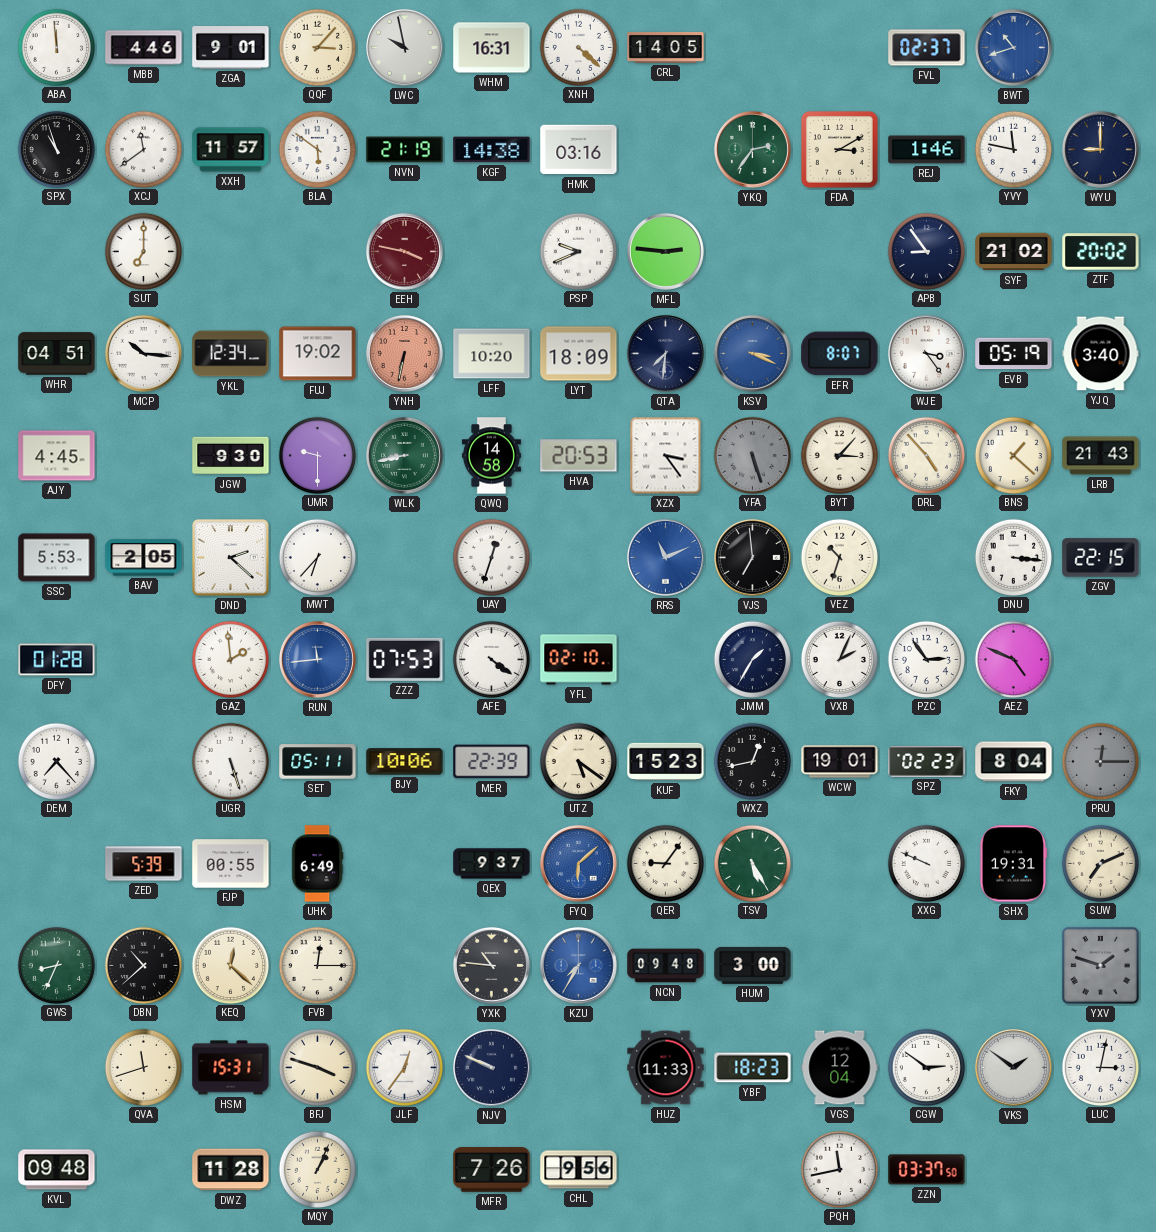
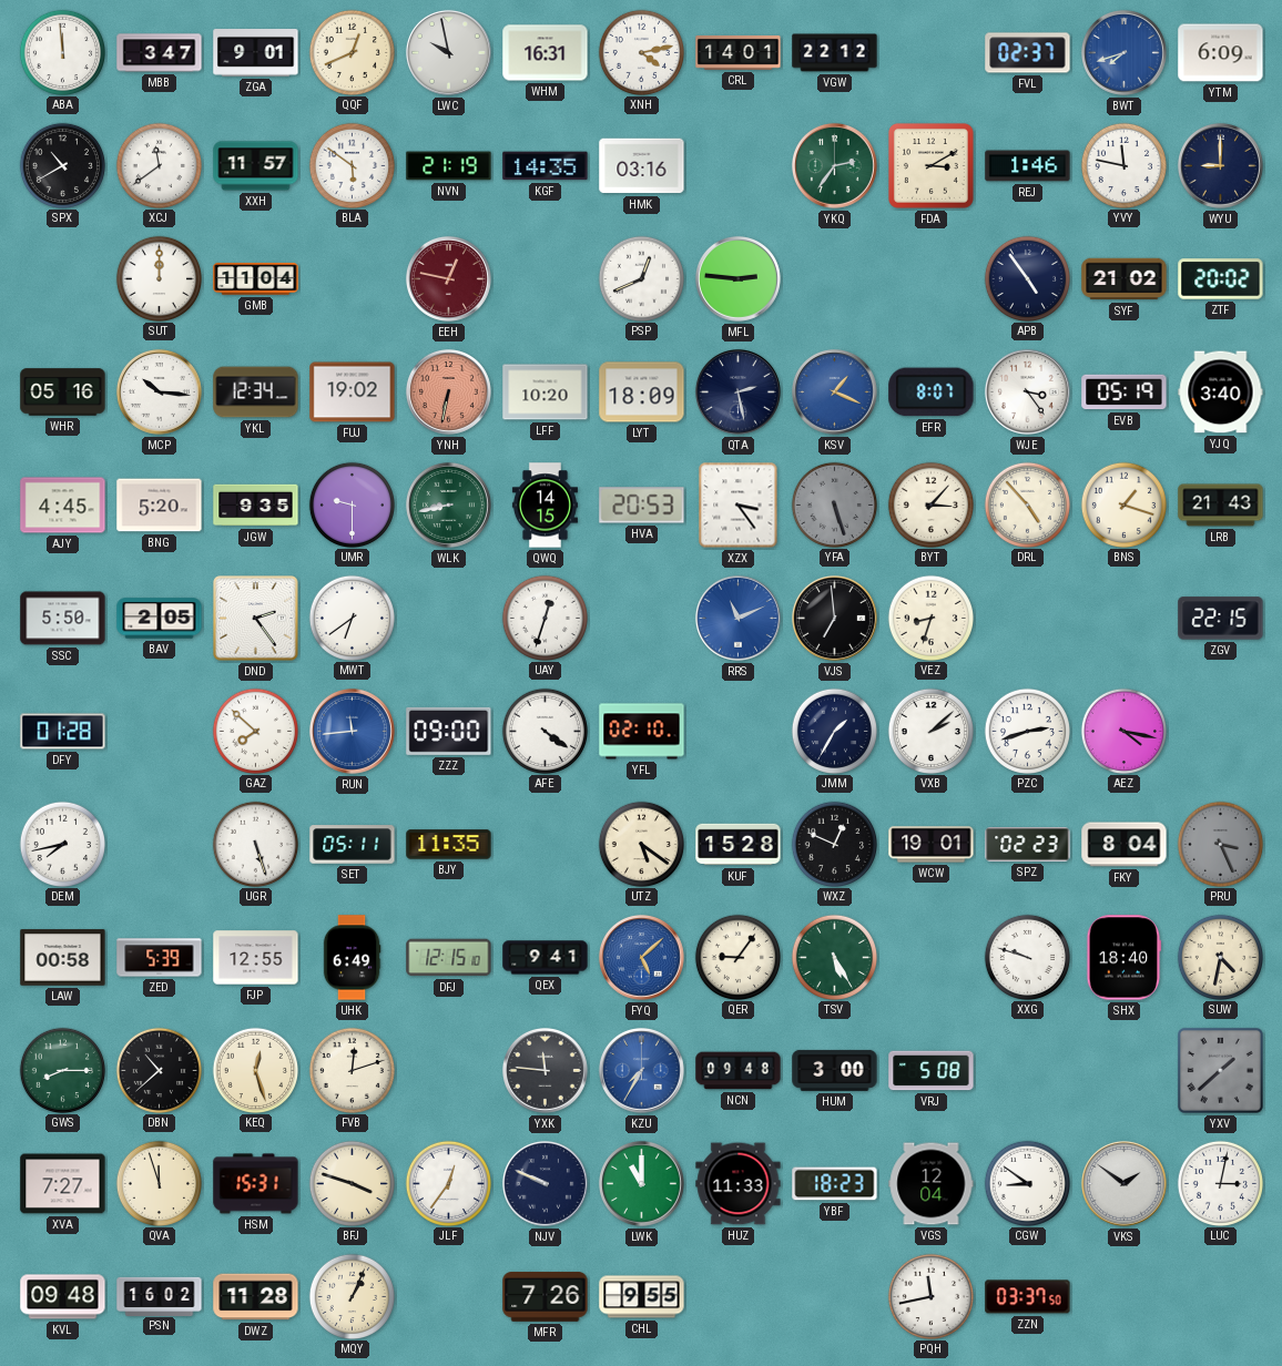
MBB: 4:46 -> 3:47
QQF: 3:07 -> 12:41
XNH: 4:22 -> 4:13
CRL: 14:05 -> 14:01
VGW: none -> 22:12
BWT: 10:42 -> 7:42
YTM: none -> 6:09
SPX: 10:57 -> 10:40
KGF: 14:38 -> 14:35
SUT: 7:00 -> 12:00
GMB: none -> 11:04
EEH: 3:47 -> 12:47
PSP: 9:41 -> 12:41
APB: 8:54 -> 4:54
WHR: 04:51 -> 05:16
QTA: 7:31 -> 2:28
KSV: 3:19 -> 1:19
BNG: none -> 5:20
JGW: 9:30 -> 9:35
QWQ: 14:58 -> 14:15
BNS: 1:22 -> 1:18
SSC: 5:53 -> 5:50
DND: 2:22 -> 2:24
MWT: 6:37 -> 6:39
VEZ: 10:33 -> 8:33
DNU: 3:16 -> none
GAZ: 1:59 -> 7:52
ZZZ: 07:53 -> 09:00
VXB: 2:04 -> 2:08
PZC: 2:54 -> 2:42
AEZ: 4:49 -> 4:17
DEM: 7:23 -> 7:43
BJY: 10:06 -> 11:35
MER: 22:39 -> none
KUF: 15:23 -> 15:28
WXZ: 12:43 -> 12:49
PRU: 12:15 -> 3:26
LAW: none -> 00:58
FJP: 00:55 -> 12:55
DFJ: none -> 12:15
QEX: 9:37 -> 9:41
FYQ: 6:08 -> 5:08
XXG: 9:49 -> 9:48
SHX: 19:31 -> 18:40
SUW: 7:11 -> 4:32
GWS: 8:34 -> 8:15
KEQ: 12:22 -> 12:27
FVB: 12:15 -> 12:12
YXK: 10:46 -> 11:46
VRJ: none -> 5:08
YXV: 1:48 -> 1:38
XVA: none -> 7:27
QVA: 11:42 -> 11:57
LWK: none -> 11:00
CGW: 2:51 -> 8:51
PSN: none -> 16:02
CHL: 9:56 -> 9:55
